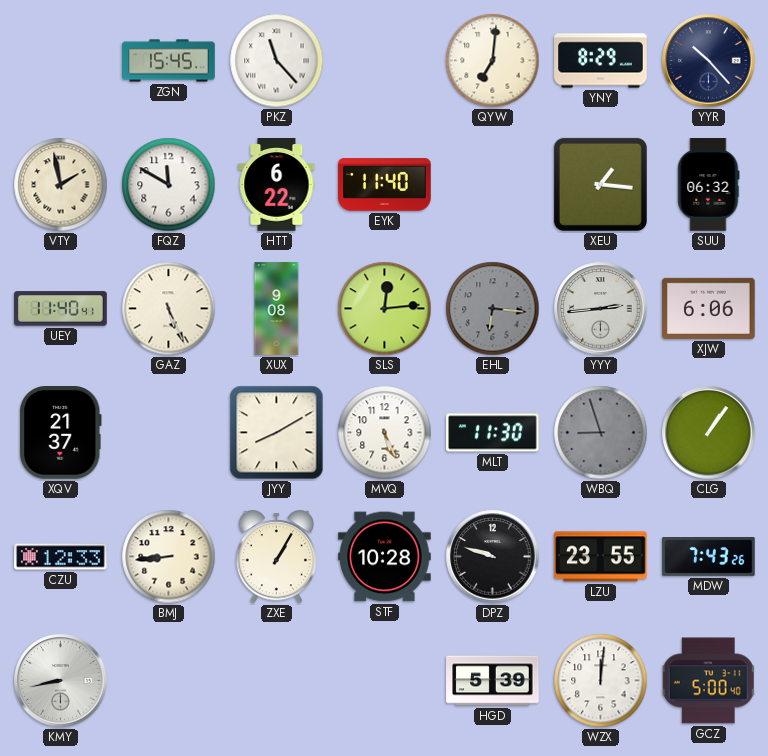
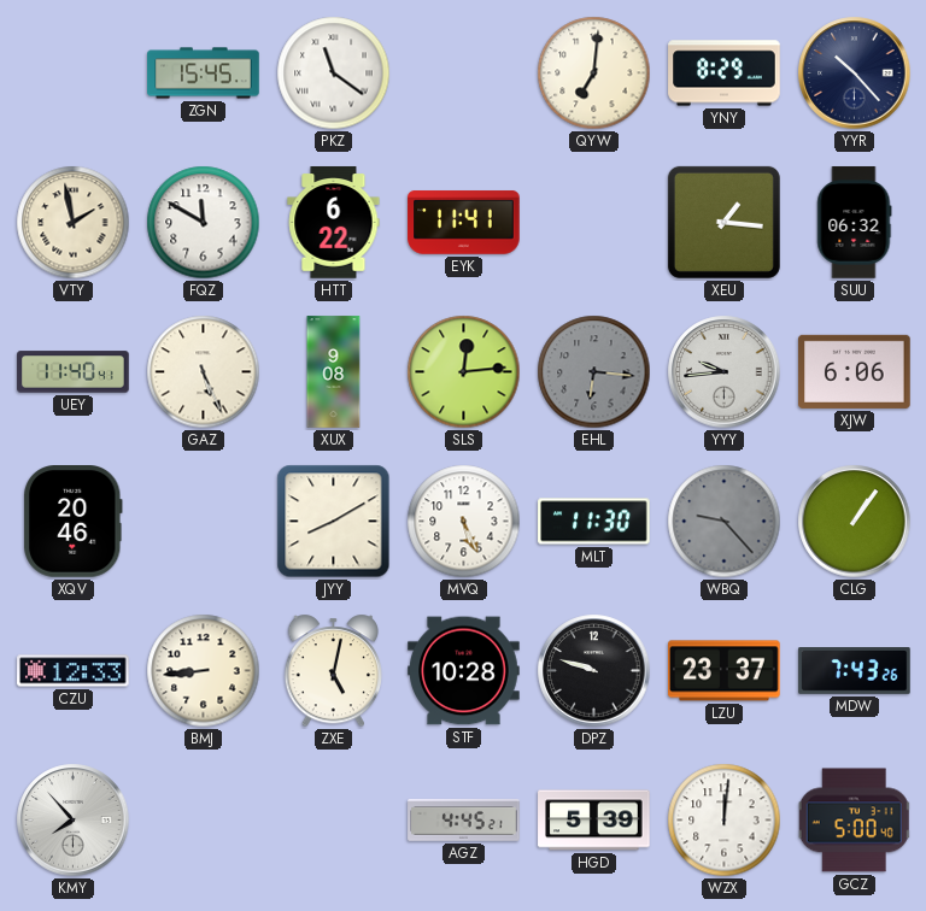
PKZ: 11:23 -> 11:21
EYK: 11:40 -> 11:41
YYY: 2:44 -> 9:44
XQV: 21:37 -> 20:46
WBQ: 8:57 -> 9:23
ZXE: 1:05 -> 5:02
LZU: 23:55 -> 23:37
KMY: 8:43 -> 7:53
AGZ: none -> 4:45
